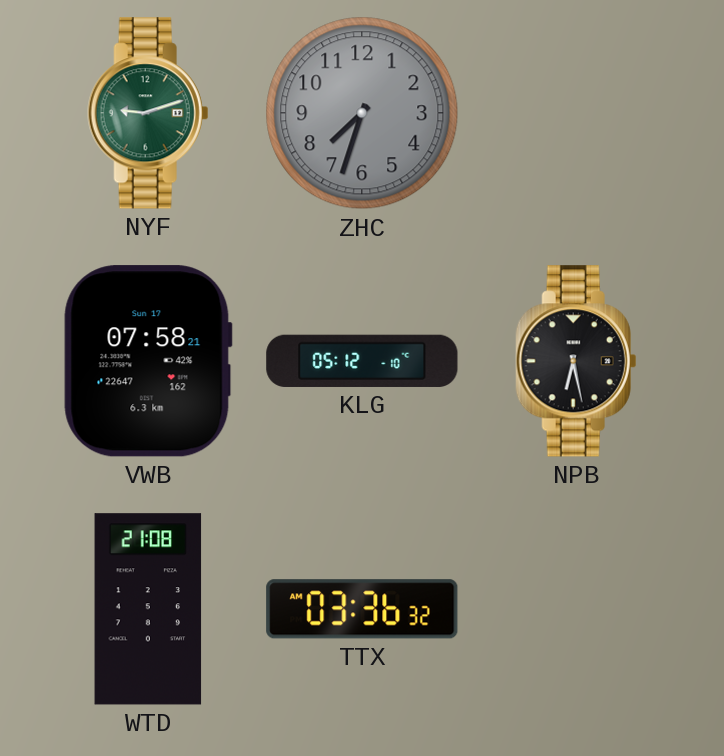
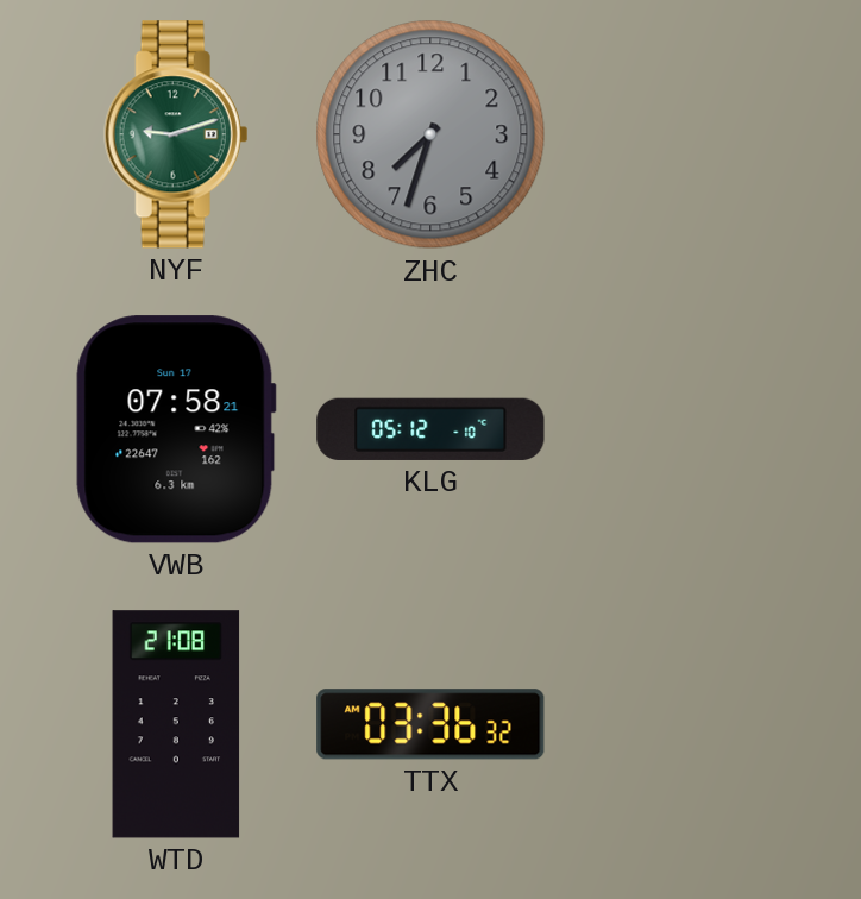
NPB: 6:28 -> none
